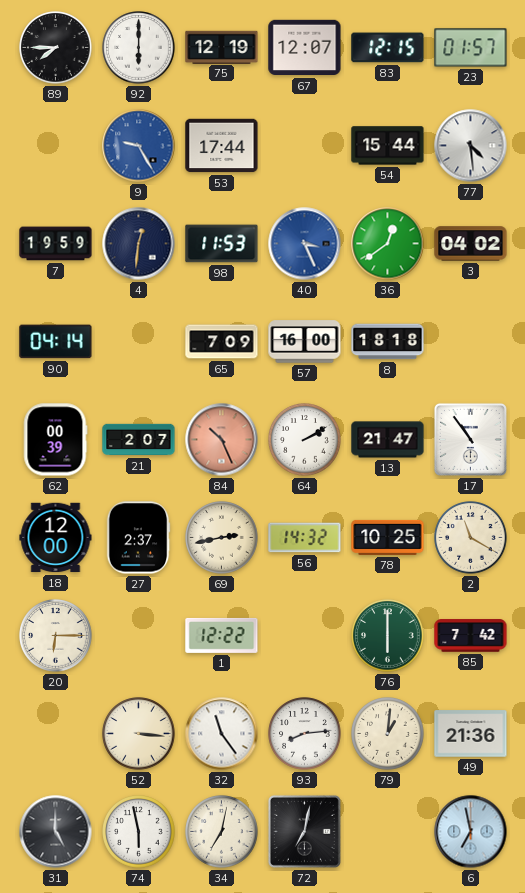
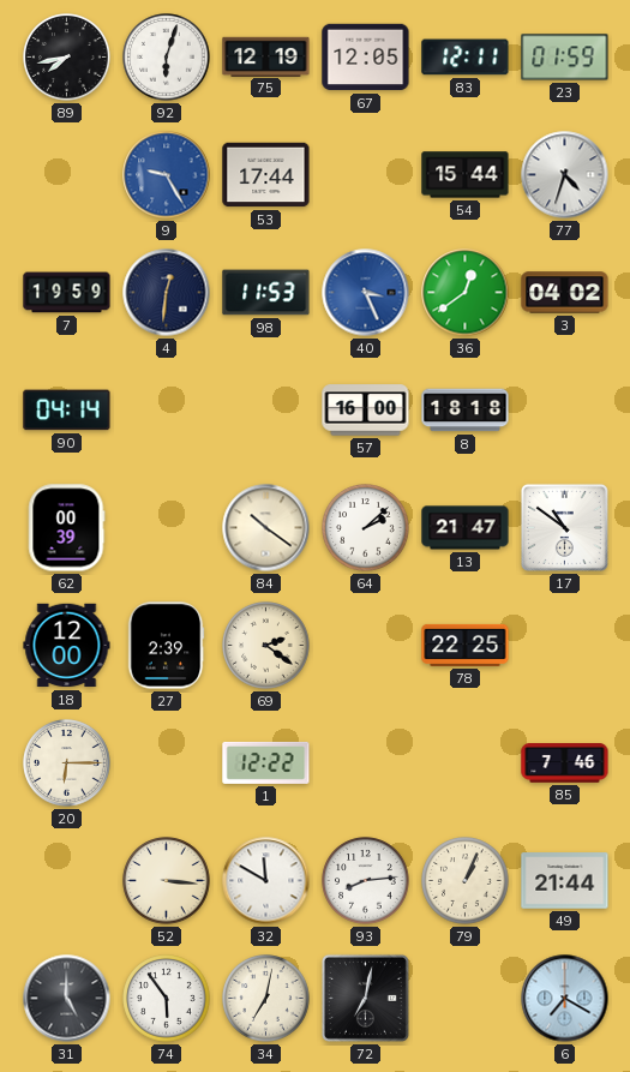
89: 7:45 -> 7:43
92: 6:00 -> 6:03
67: 12:07 -> 12:05
83: 12:15 -> 12:11
23: 01:57 -> 01:59
77: 4:29 -> 4:33
65: 7:09 -> none
21: 2:07 -> none
84: 10:26 -> 10:21
84 dial: salmon -> cream
64: 2:10 -> 2:08
17: 10:54 -> 10:51
27: 2:37 -> 2:39
69: 2:43 -> 2:21
56: 14:32 -> none
78: 10:25 -> 22:25
2: 11:20 -> none
76: 6:00 -> none
85: 7:42 -> 7:46
32: 11:24 -> 11:50
79: 1:01 -> 1:04
49: 21:36 -> 21:44
74: 5:58 -> 5:54
6: 6:58 -> 7:20
